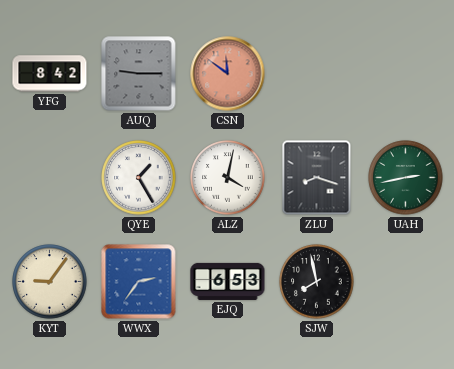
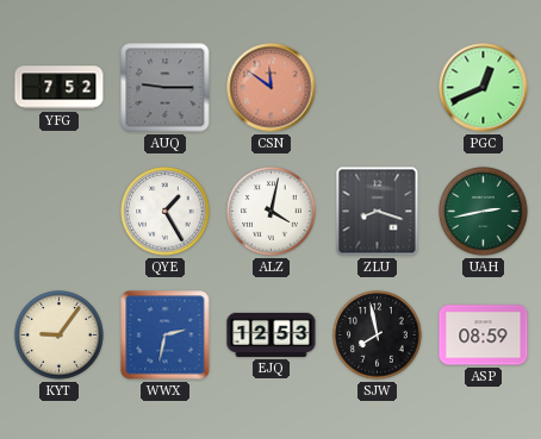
YFG: 8:42 -> 7:52
PGC: none -> 12:41
WWX: 2:36 -> 2:32
EJQ: 6:53 -> 12:53
ASP: none -> 08:59
